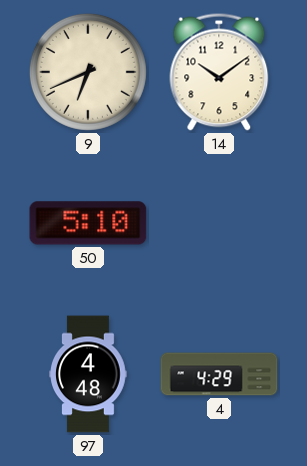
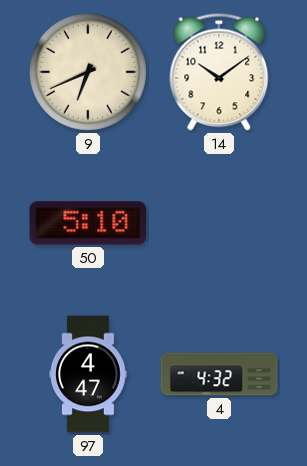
97: 4:48 -> 4:47
4: 4:29 -> 4:32
